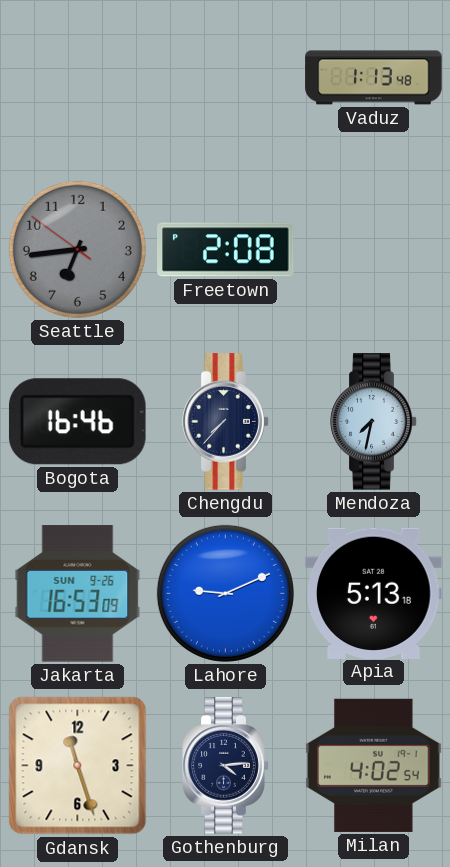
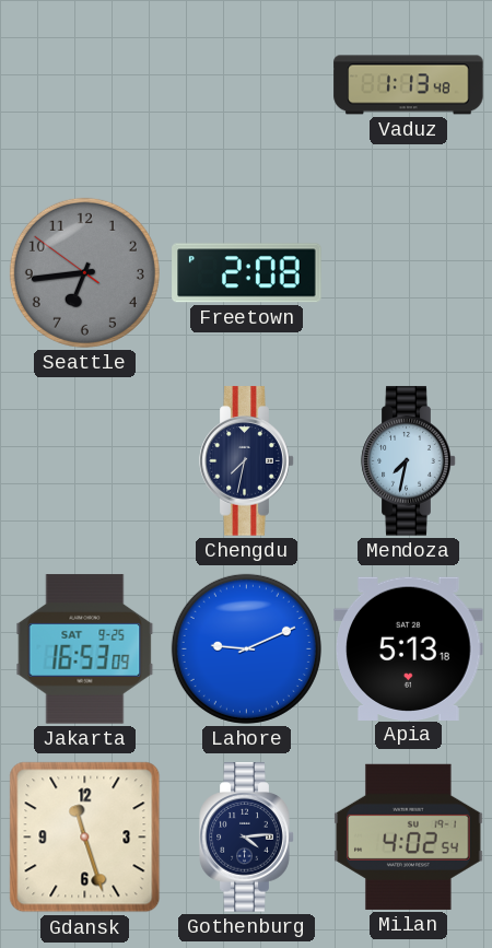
Bogota: 16:46 -> none
Chengdu: 7:37 -> 7:32
Jakarta date: SUN 9-26 -> SAT 9-25
